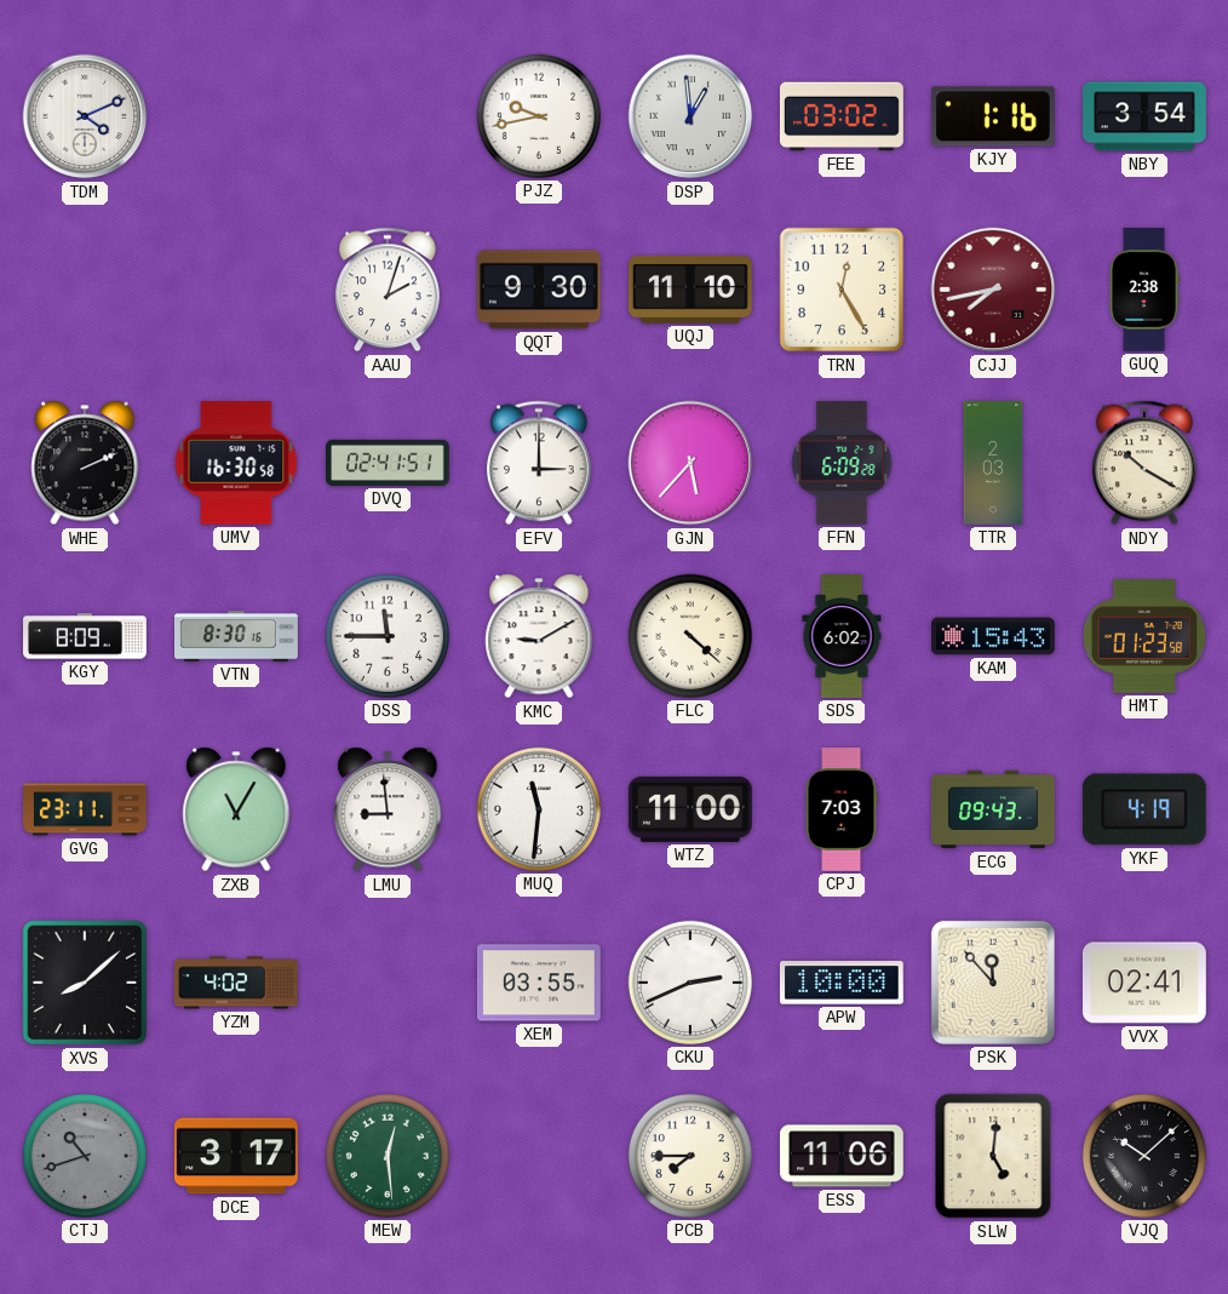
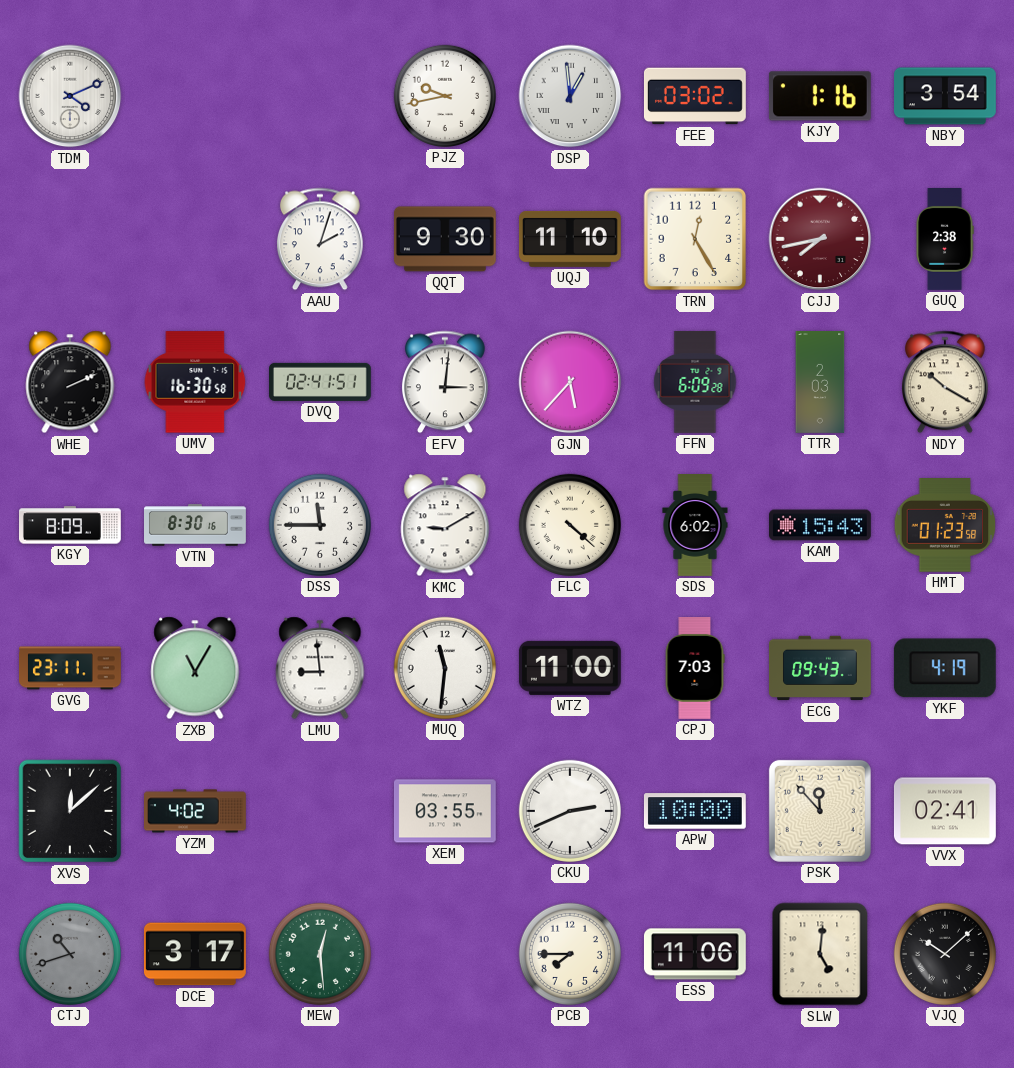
EFV: 3:00 -> 3:01
XVS: 8:08 -> 12:08
